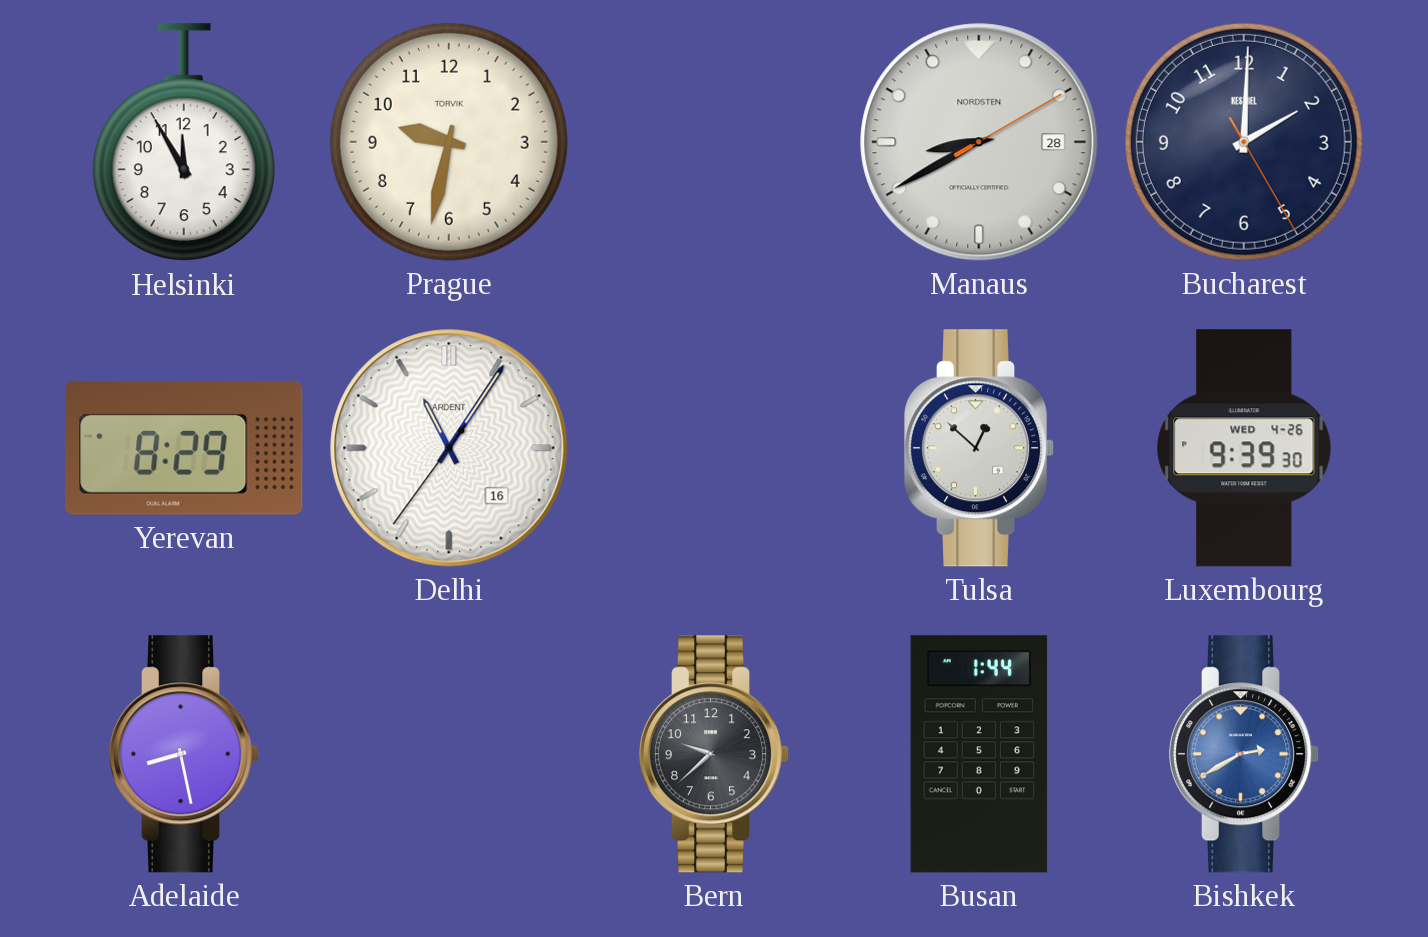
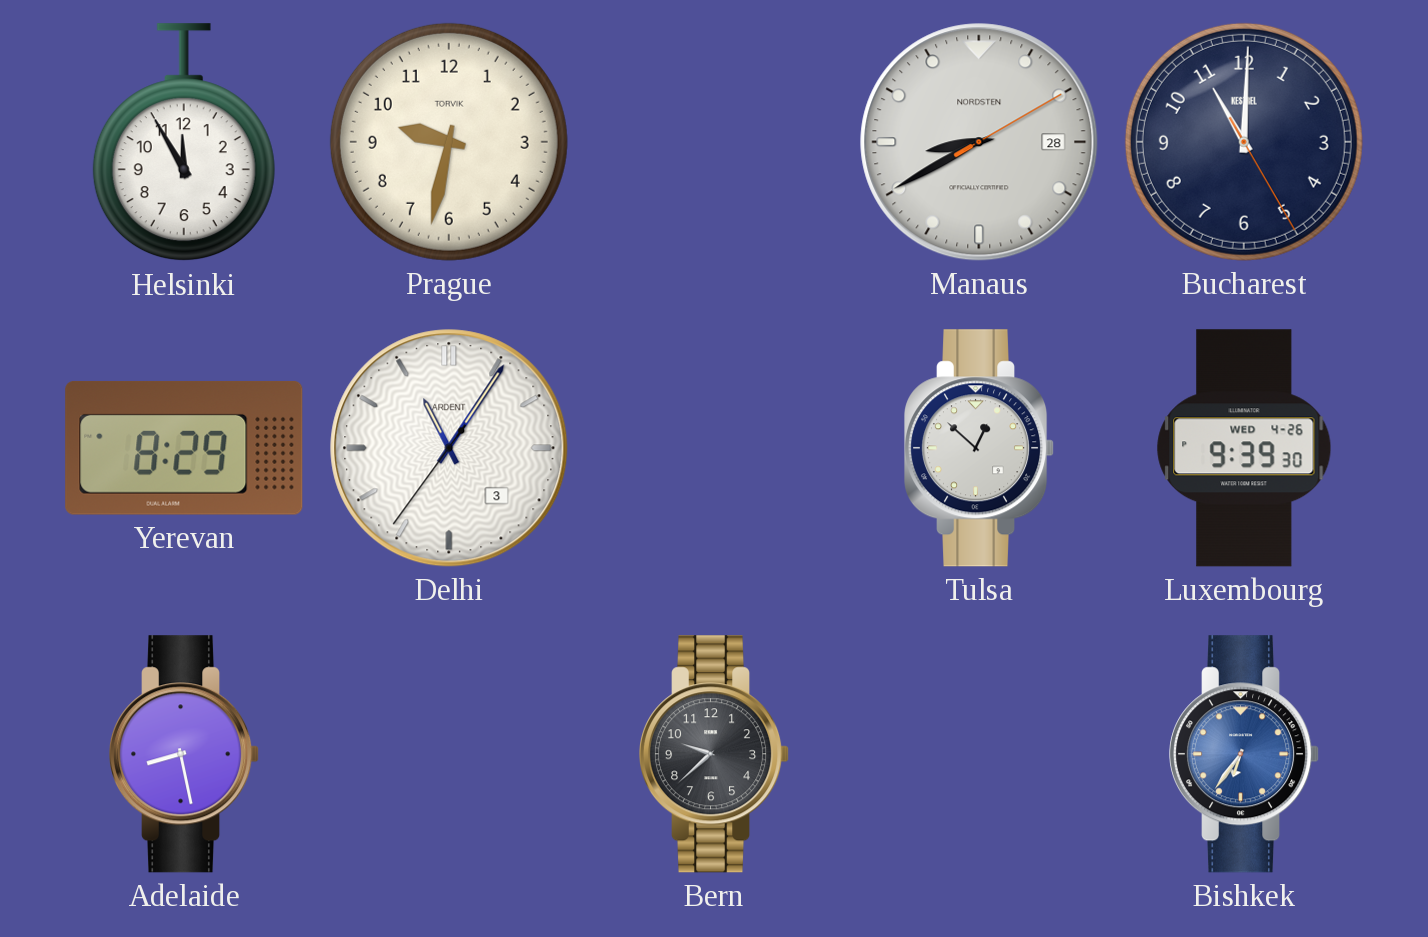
Bucharest: 2:00 -> 11:00
Delhi date: 16 -> 3
Busan: 1:44 -> none
Bishkek: 2:40 -> 6:36
